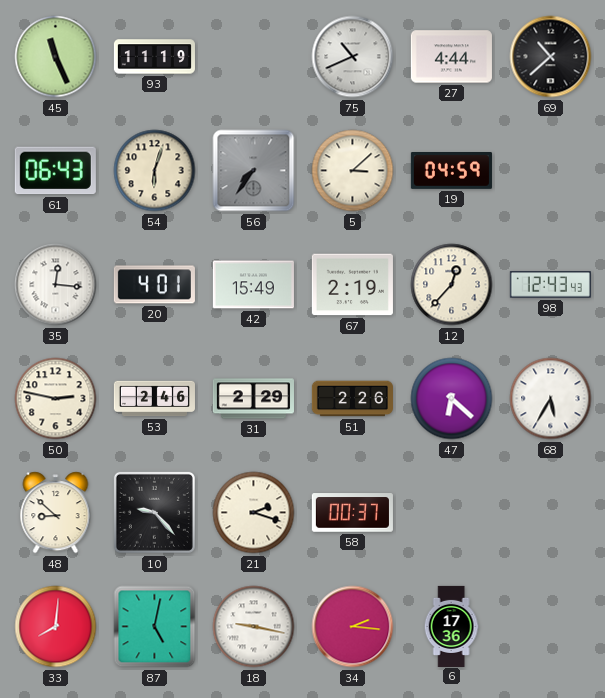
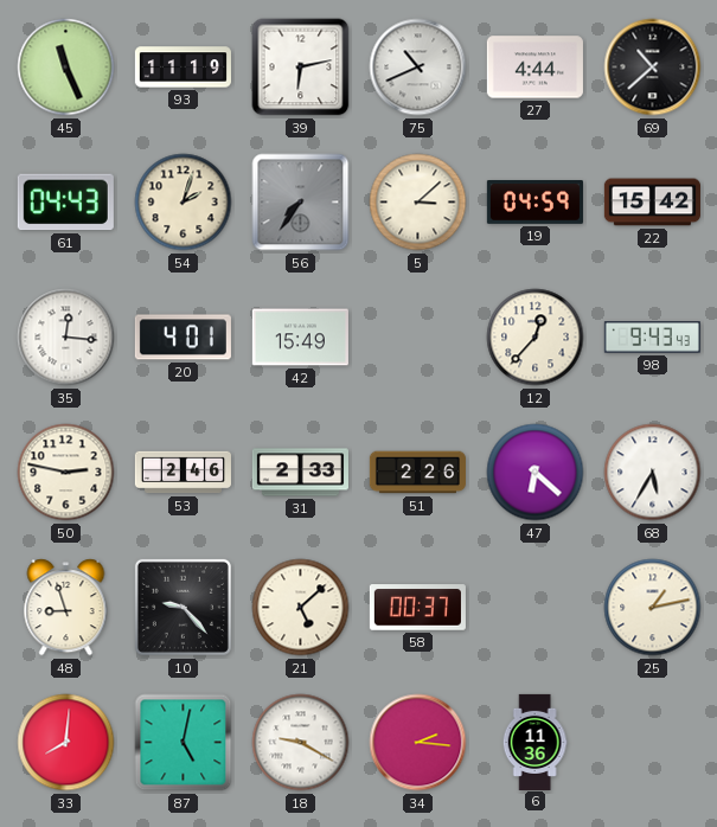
39: none -> 6:13
61: 06:43 -> 04:43
54: 6:03 -> 2:03
22: none -> 15:42
67: 2:19 -> none
98: 12:43 -> 9:43
31: 2:29 -> 2:33
48: 8:52 -> 8:57
21: 2:18 -> 5:08
25: none -> 1:13
18: 9:17 -> 9:20
6: 17:36 -> 11:36
